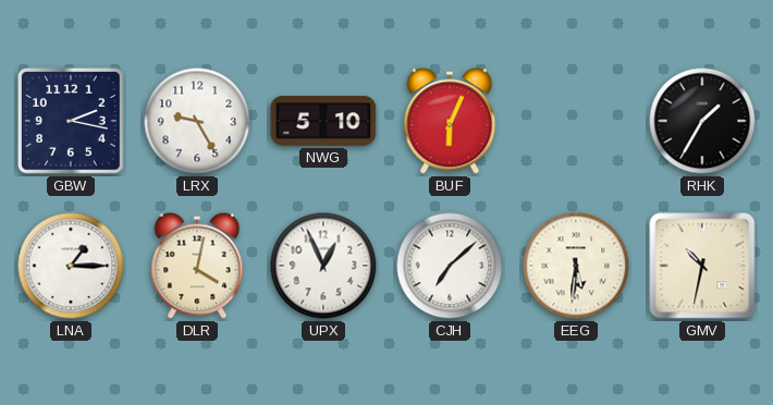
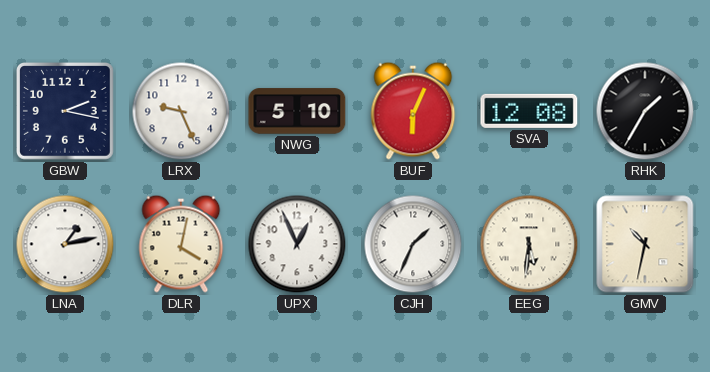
LRX: 9:25 -> 9:26
SVA: none -> 12:08
LNA: 1:15 -> 1:13
CJH: 7:08 -> 1:34
